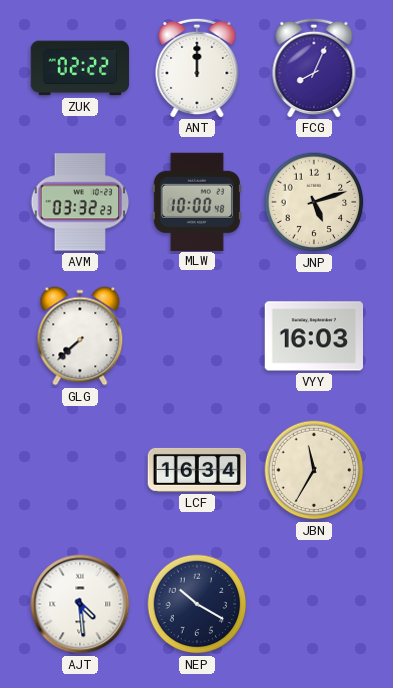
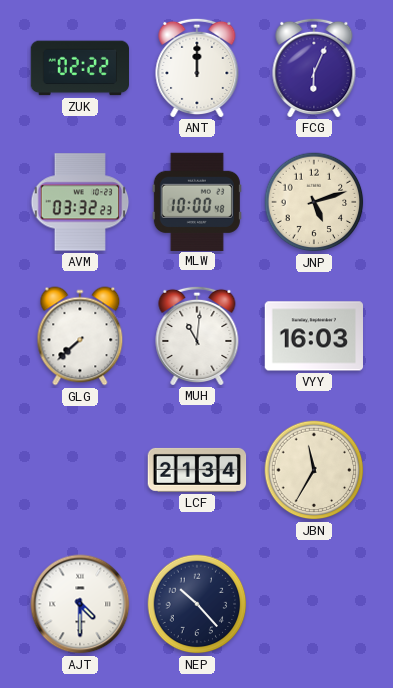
FCG: 8:04 -> 6:04
MUH: none -> 11:01
LCF: 16:34 -> 21:34
AJT: 4:29 -> 4:30
NEP: 10:20 -> 10:23
